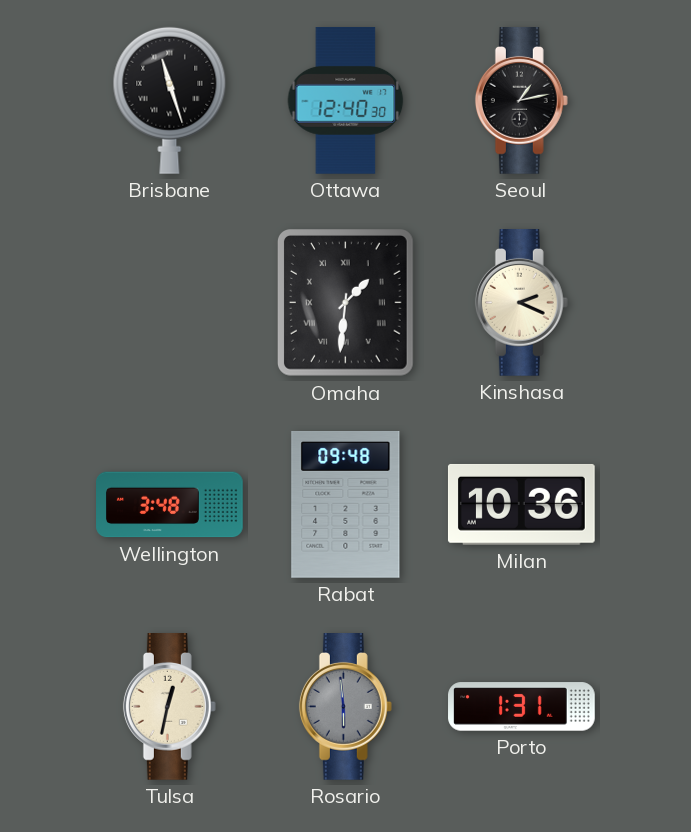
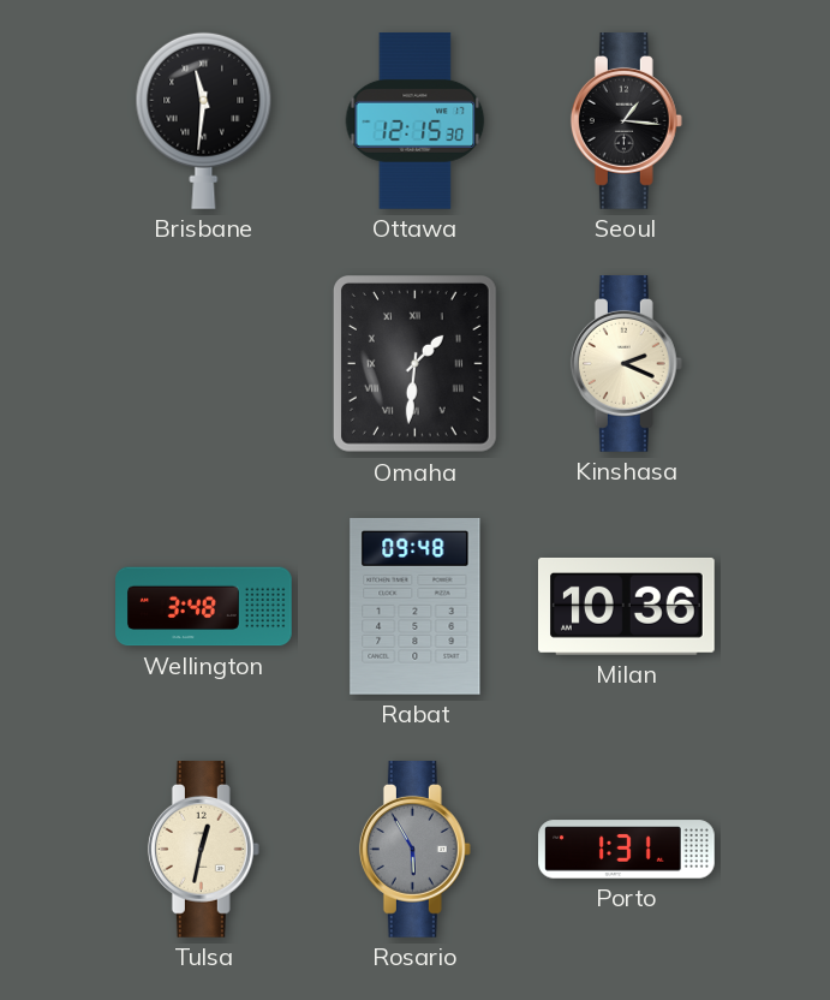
Brisbane: 11:27 -> 11:31
Ottawa: 12:40 -> 12:15
Seoul: 1:13 -> 1:16
Rosario: 5:59 -> 5:55
